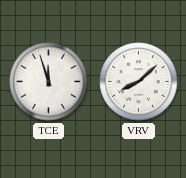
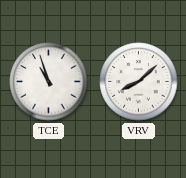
TCE: 11:57 -> 10:57
